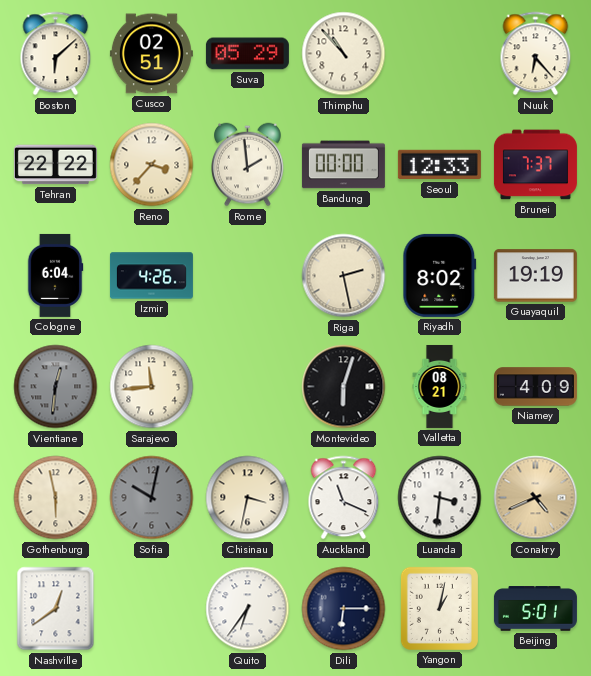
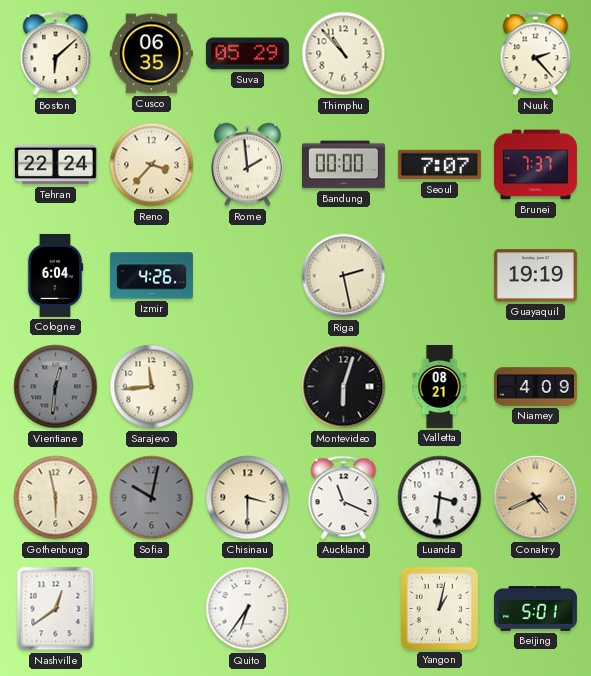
Cusco: 02:51 -> 06:35
Nuuk: 6:23 -> 2:23
Tehran: 22:22 -> 22:24
Seoul: 12:33 -> 7:07
Riyadh: 8:02 -> none
Chisinau: 3:32 -> 3:30
Dili: 6:15 -> none
